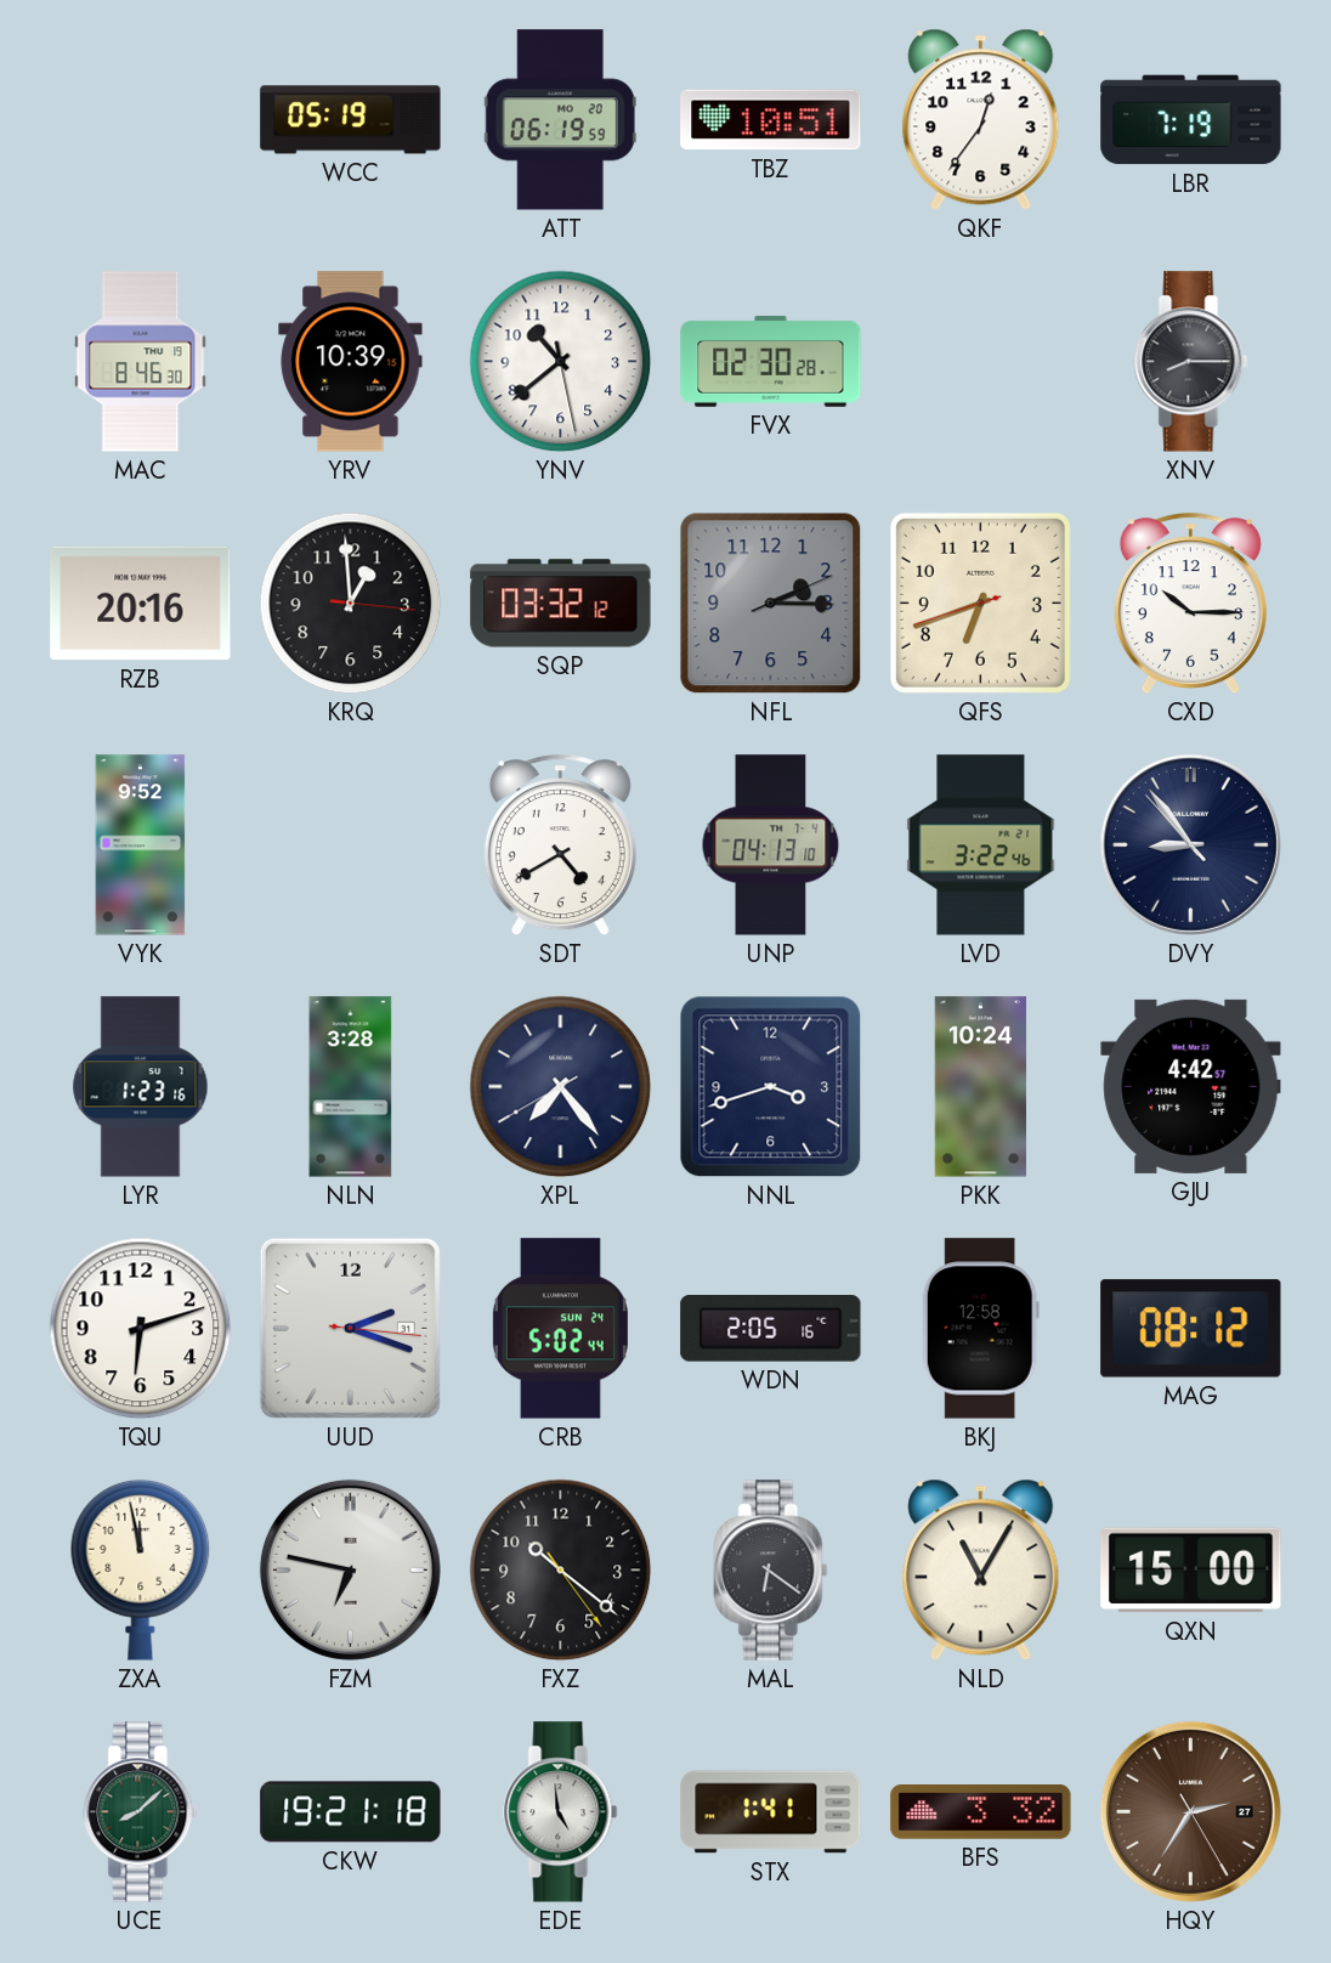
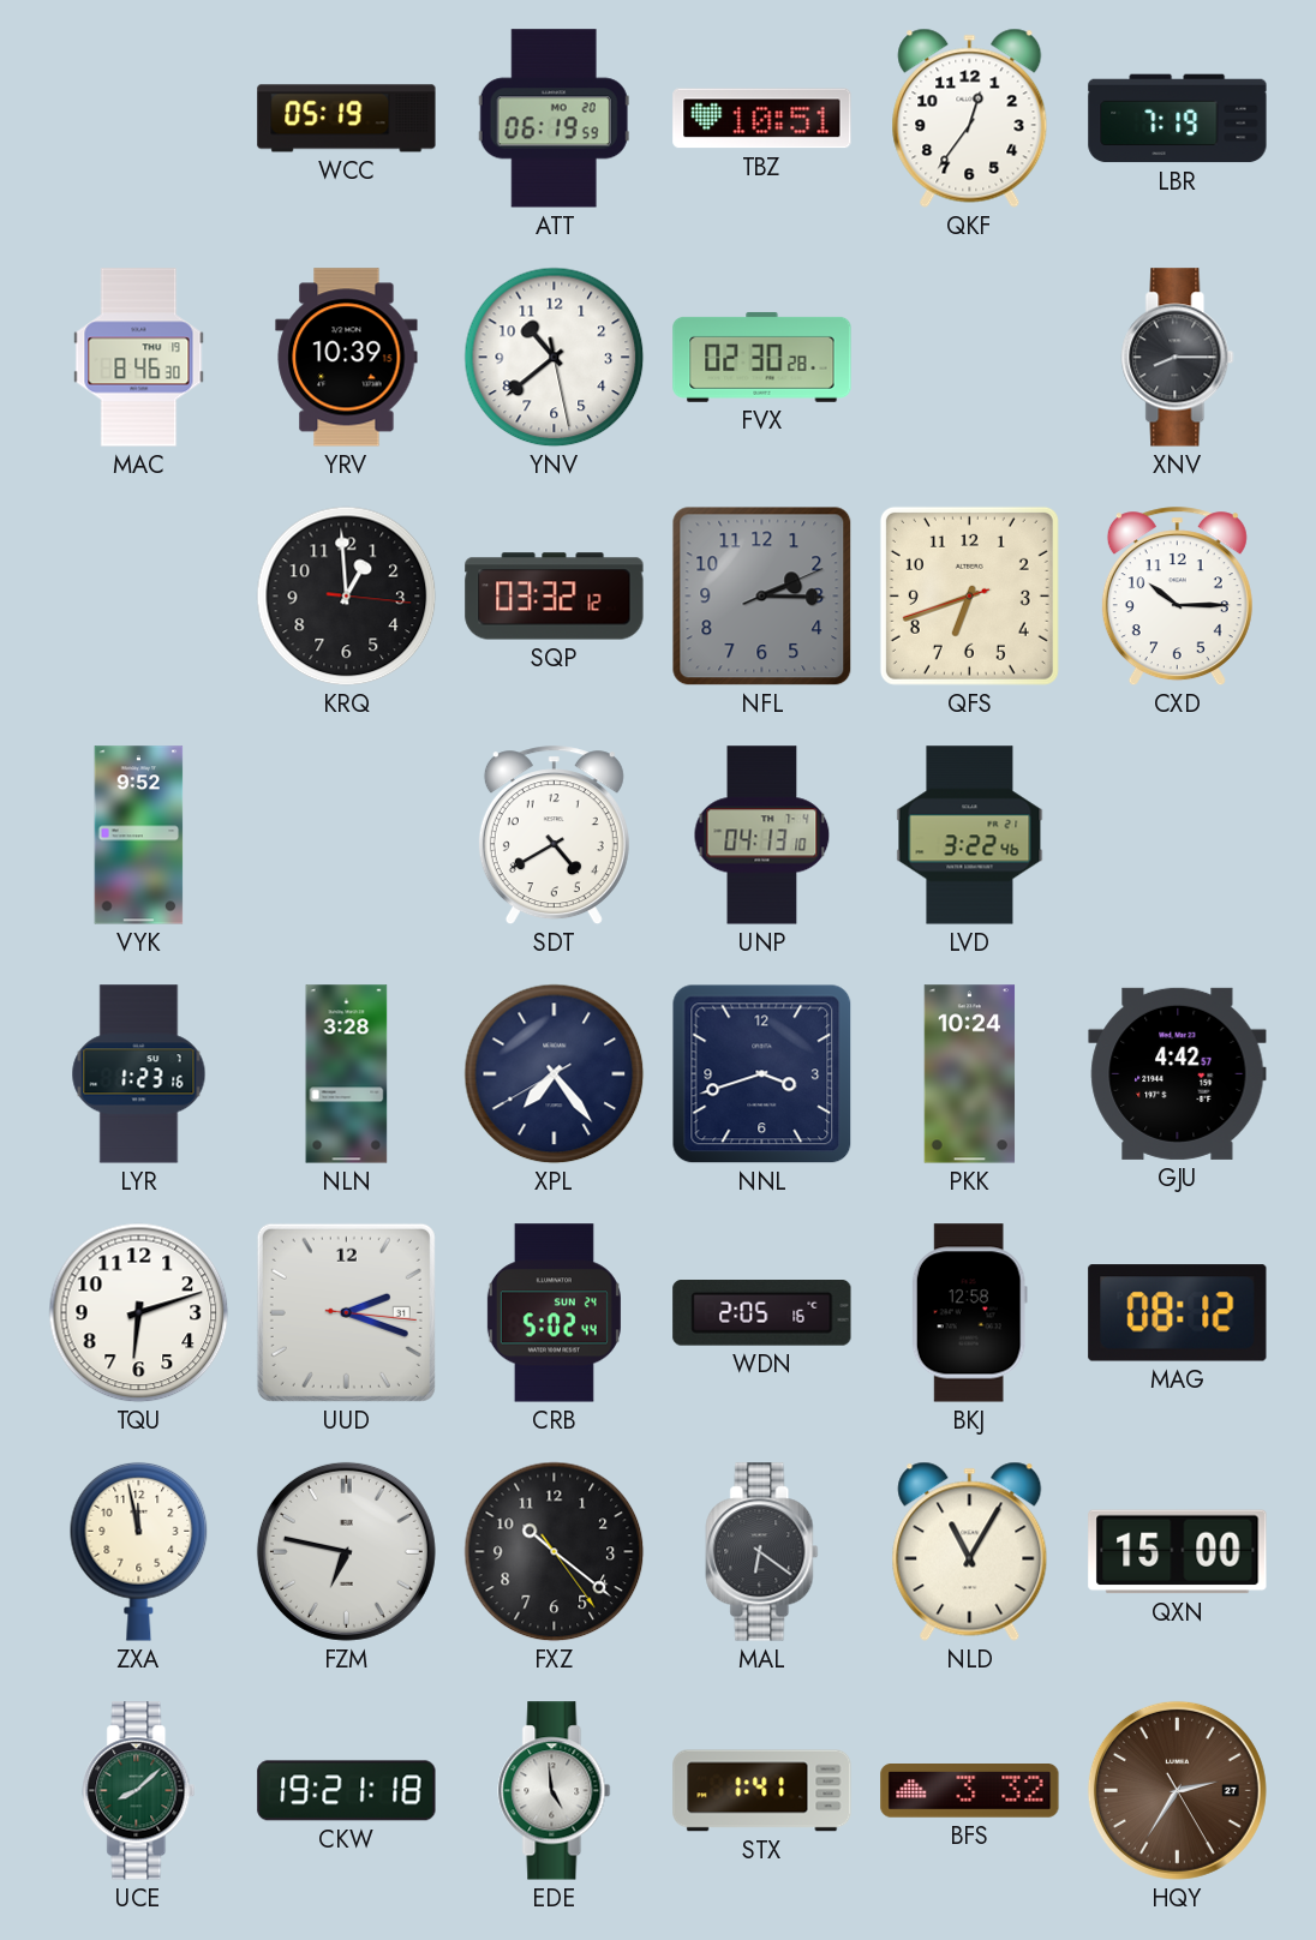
RZB: 20:16 -> none
DVY: 8:53 -> none
